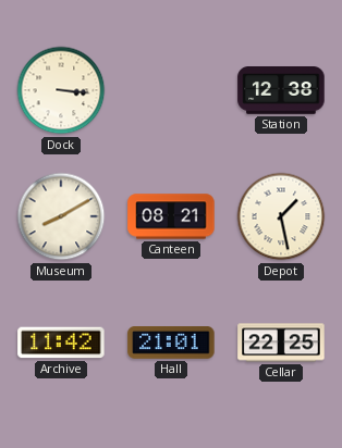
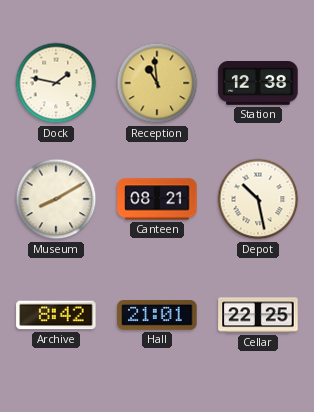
Dock: 3:16 -> 1:47
Reception: none -> 10:59
Depot: 1:28 -> 10:28
Archive: 11:42 -> 8:42
